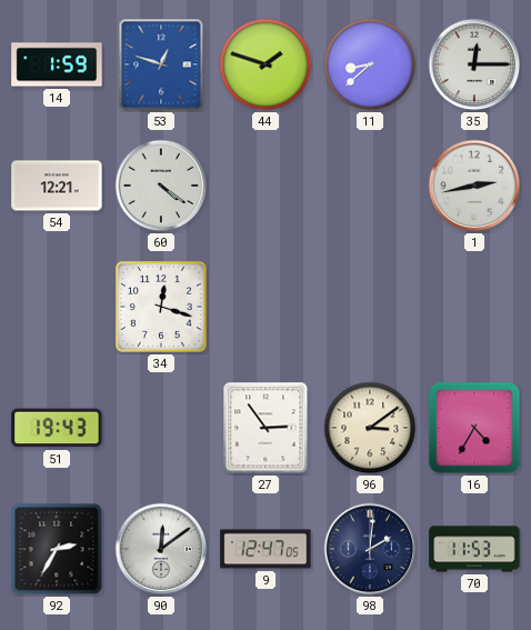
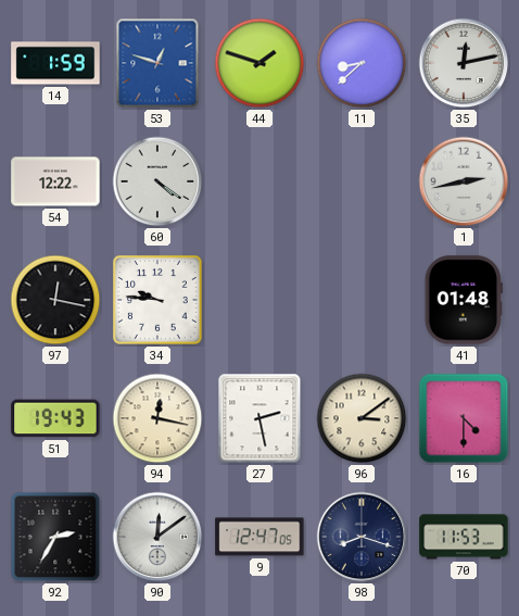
35: 12:15 -> 12:13
54: 12:21 -> 12:22
97: none -> 12:17
34: 12:18 -> 9:46
41: none -> 01:48
94: none -> 12:17
27: 2:54 -> 2:28
16: 4:35 -> 4:30
98: 2:01 -> 8:18
